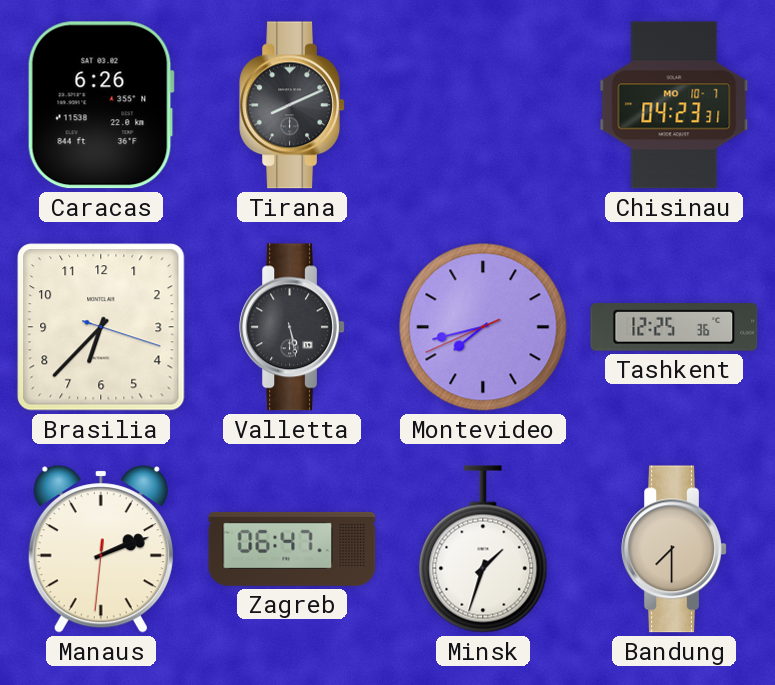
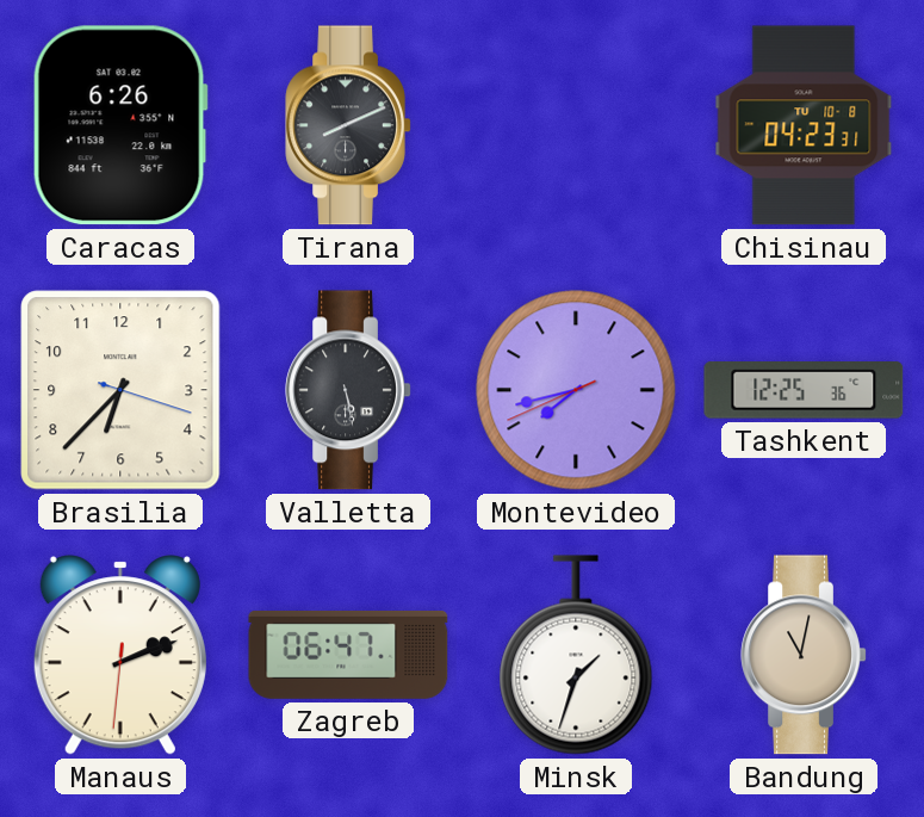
Chisinau date: MO 10-7 -> TU 10-8
Bandung: 7:30 -> 11:02
